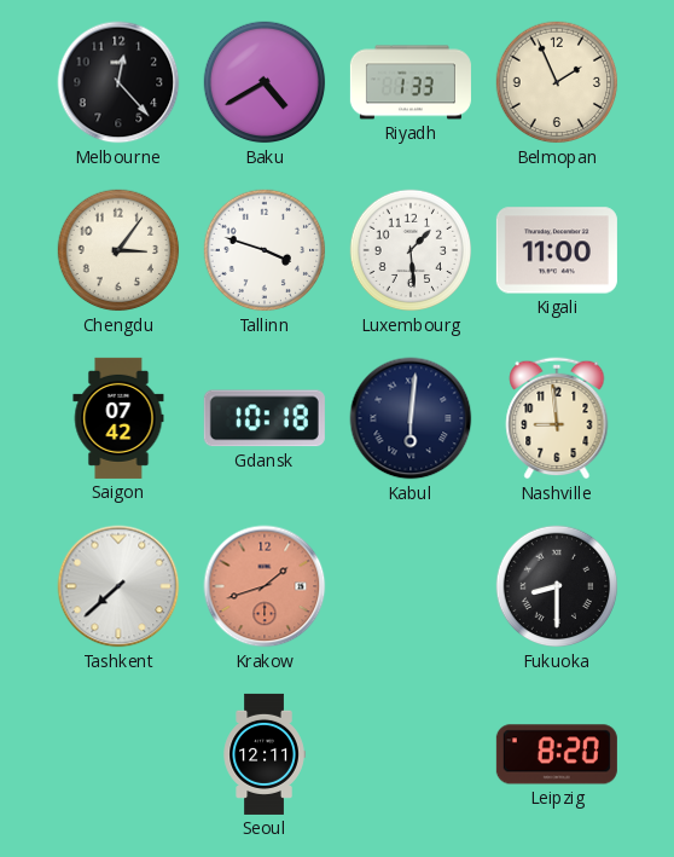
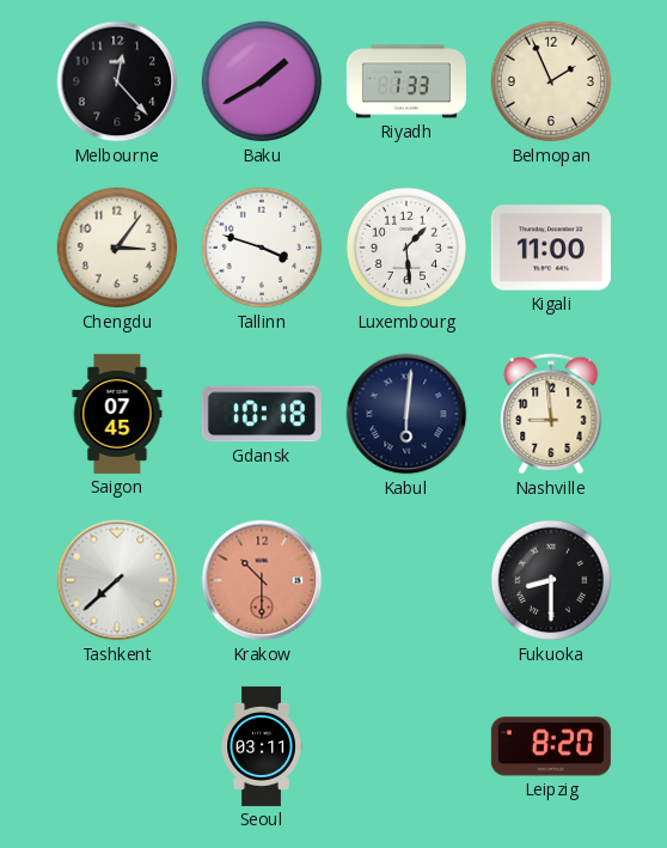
Baku: 4:40 -> 1:40
Saigon: 07:42 -> 07:45
Krakow: 1:42 -> 10:30
Seoul: 12:11 -> 03:11
